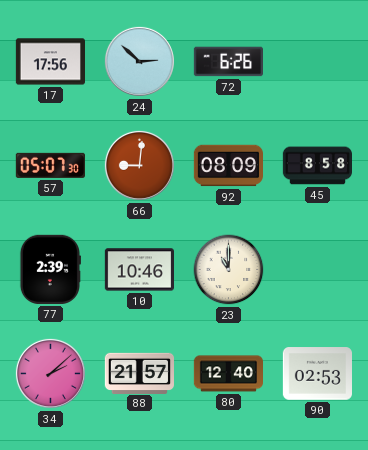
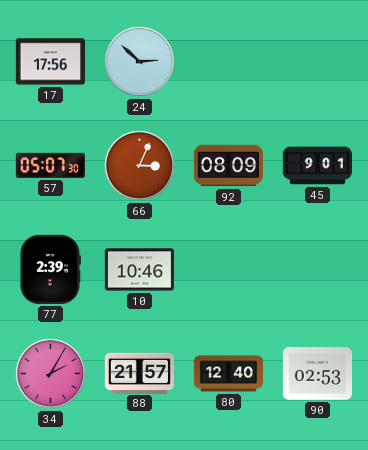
72: 6:26 -> none
66: 9:01 -> 3:04
45: 8:58 -> 9:01
23: 11:00 -> none
34: 2:08 -> 2:05
